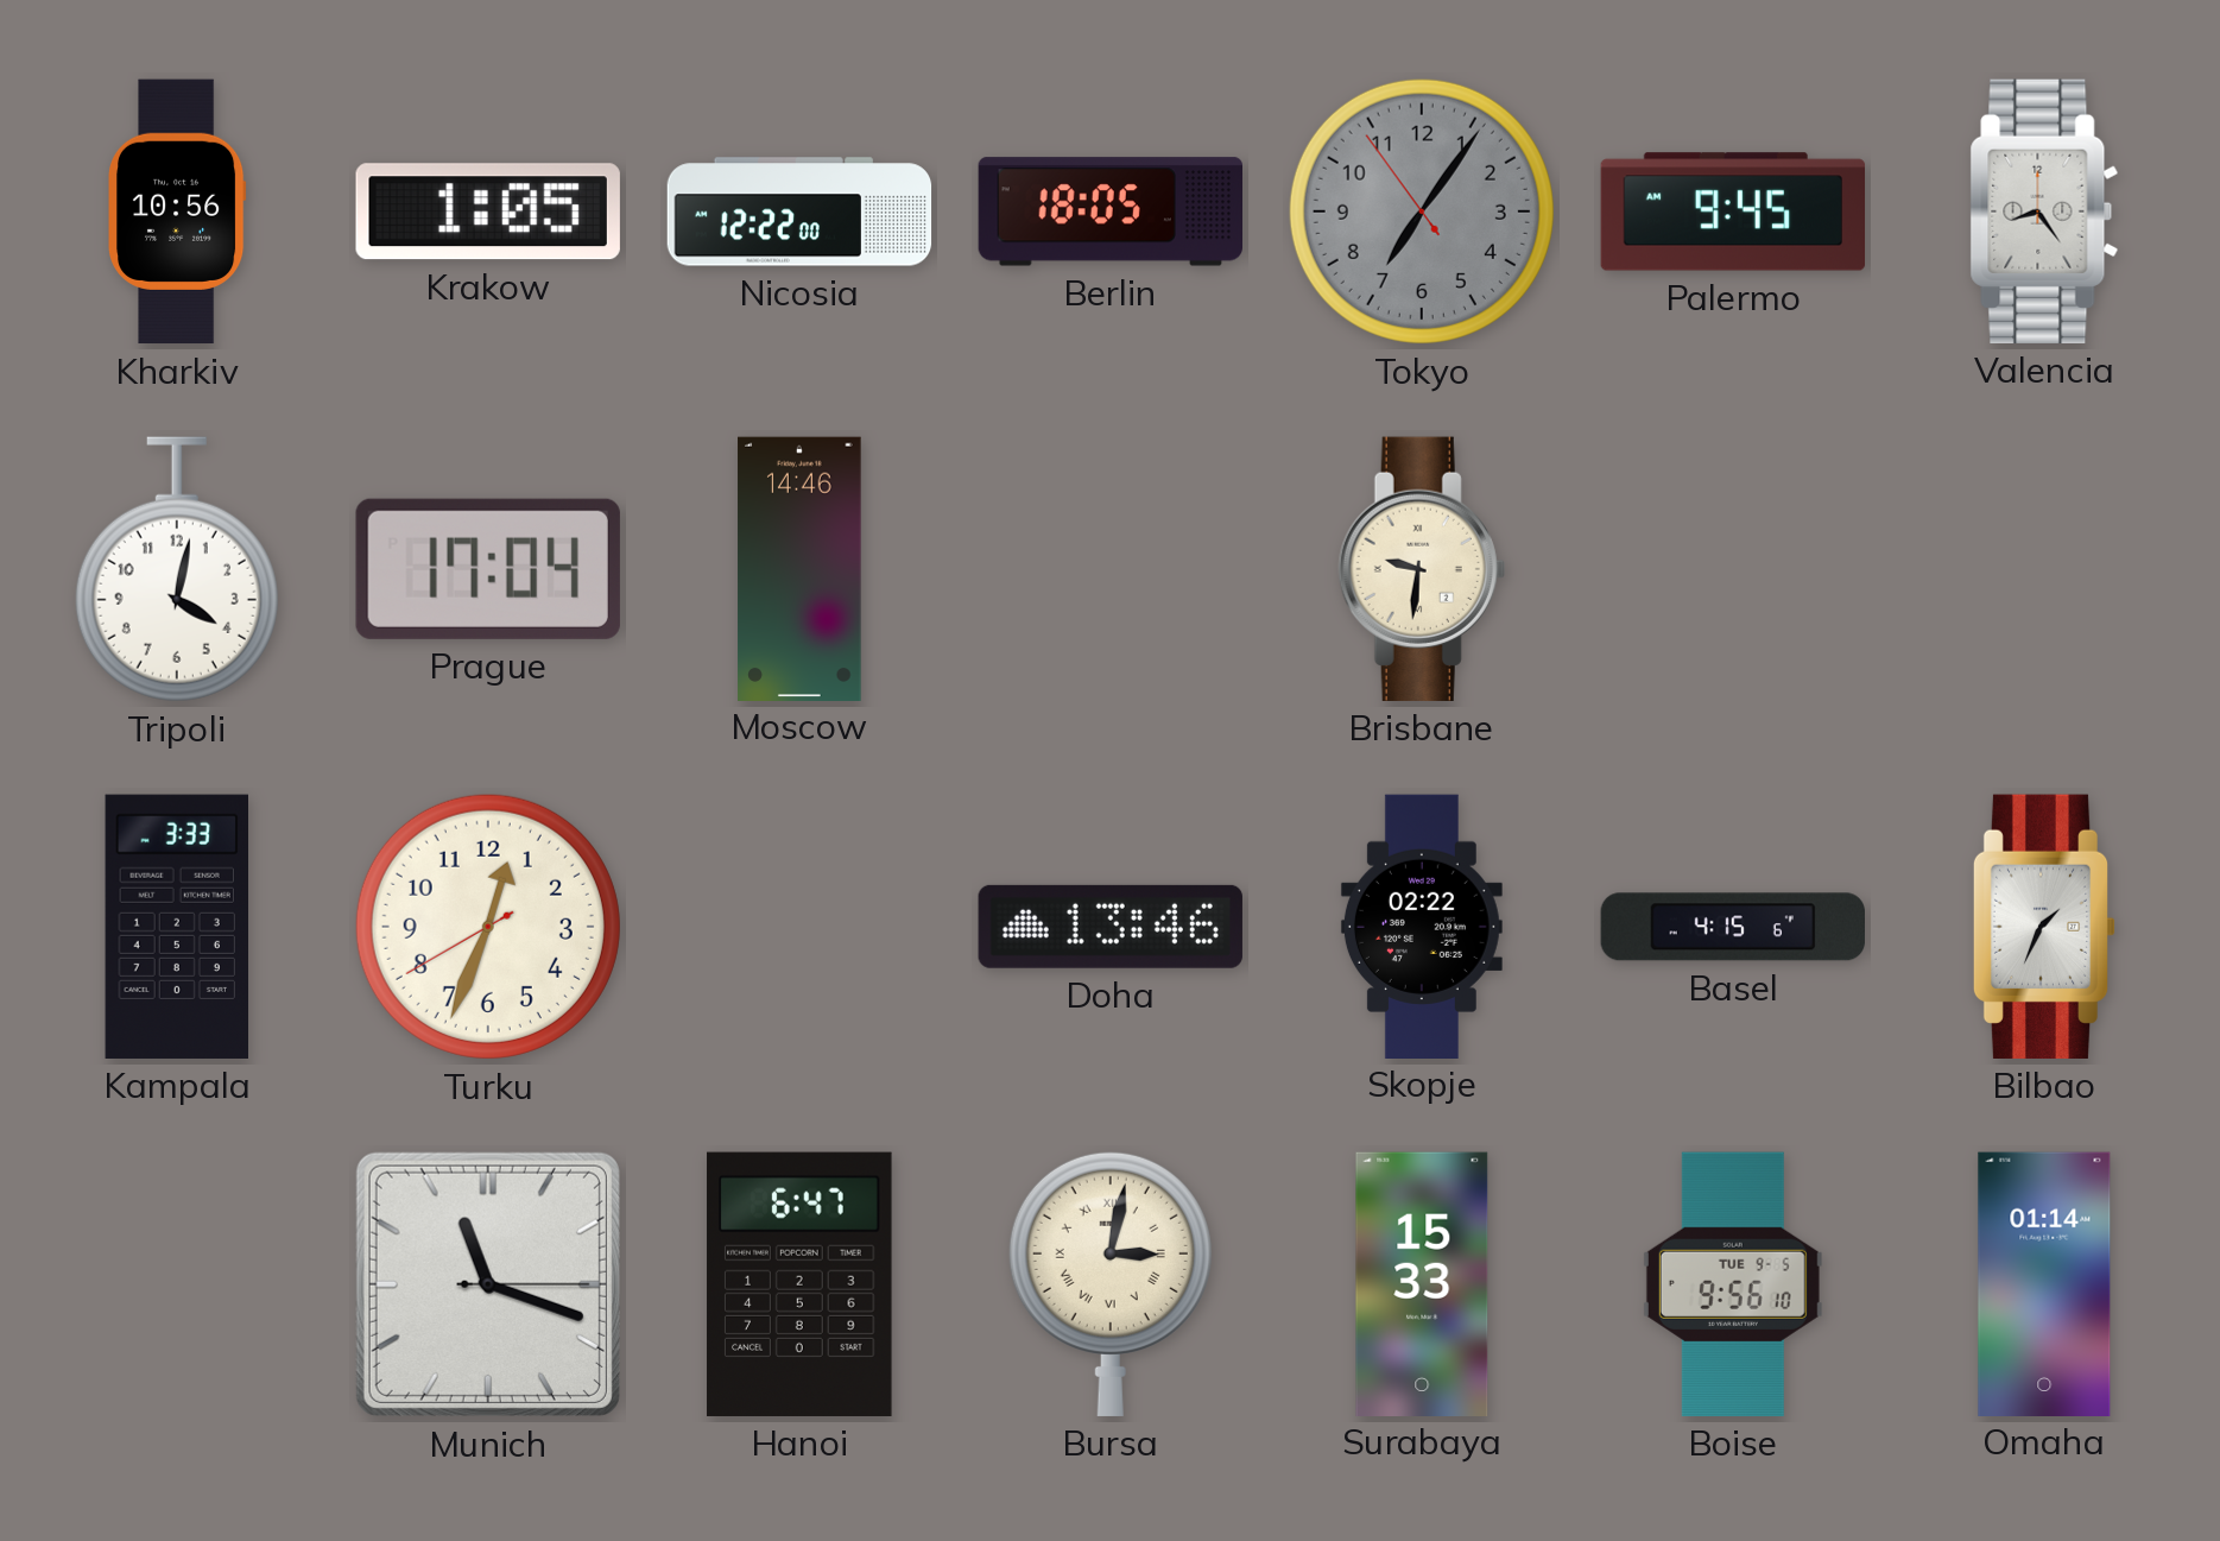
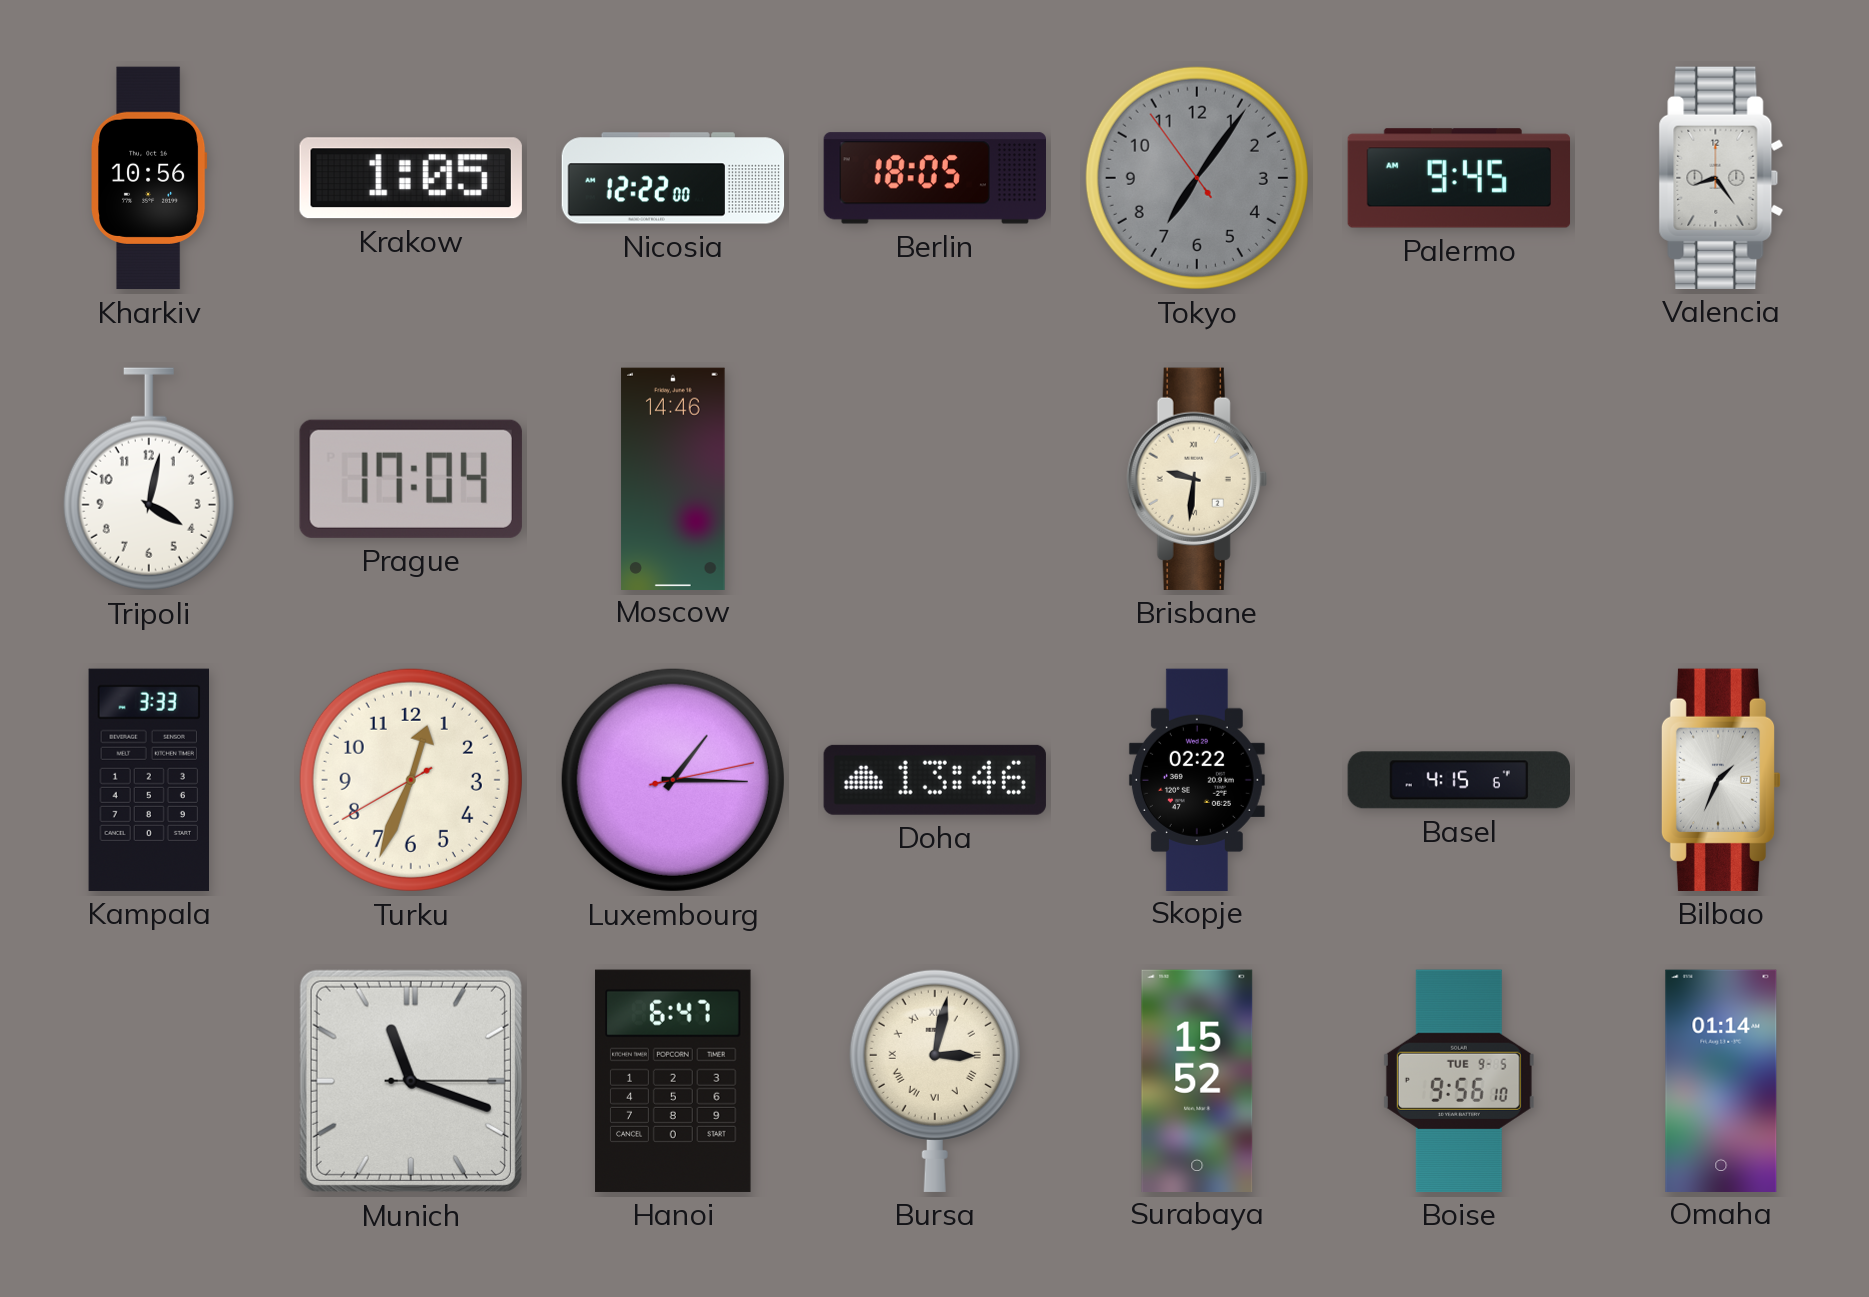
Luxembourg: none -> 1:15
Surabaya: 15:33 -> 15:52
